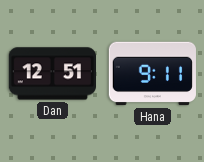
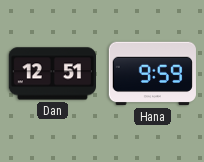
Hana: 9:11 -> 9:59
